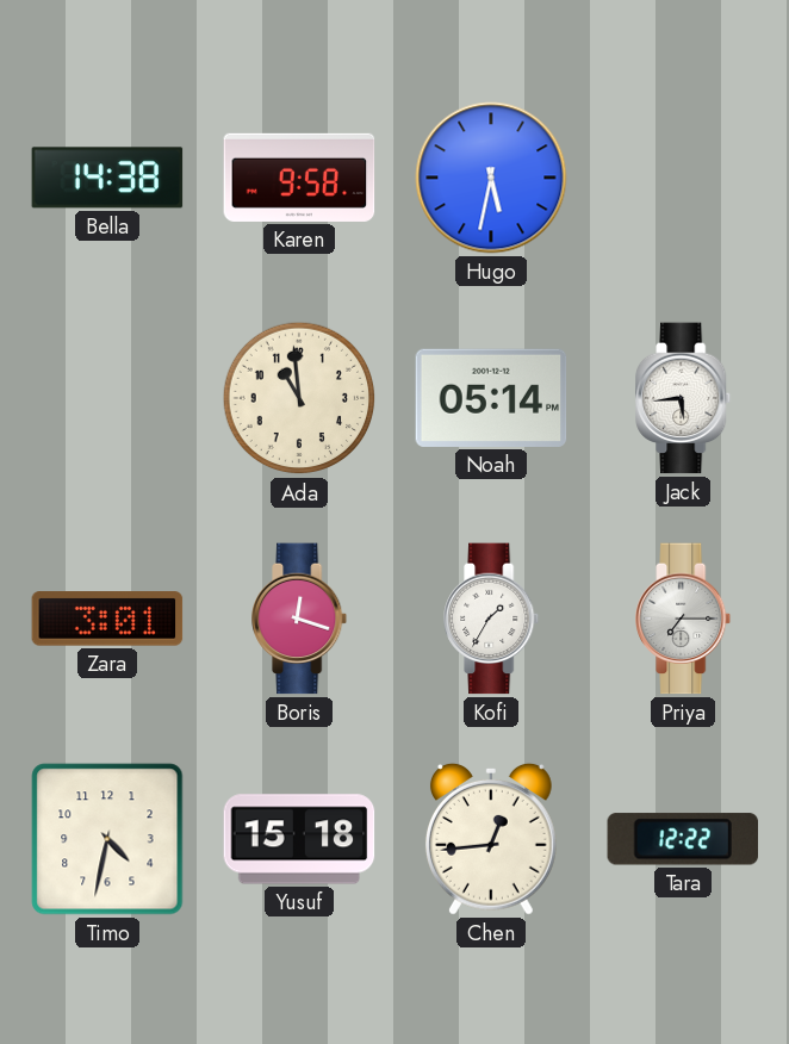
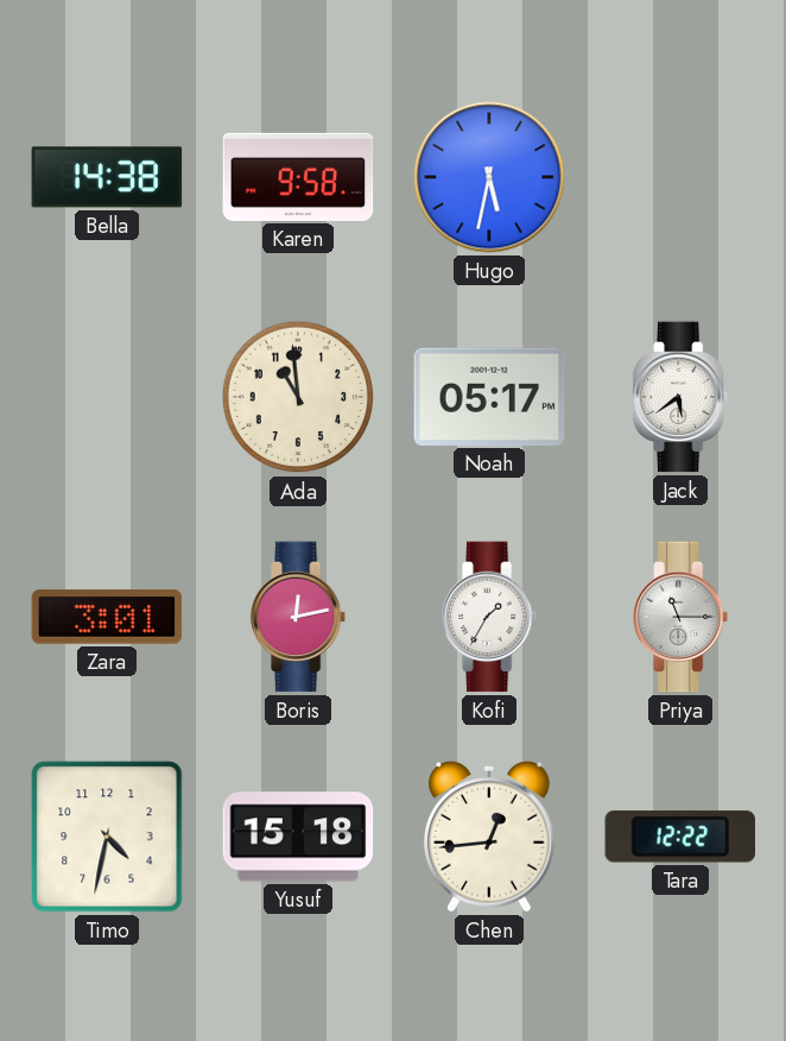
Noah: 05:14 -> 05:17
Jack: 5:44 -> 5:39
Boris: 12:18 -> 12:13
Priya: 7:15 -> 11:15
